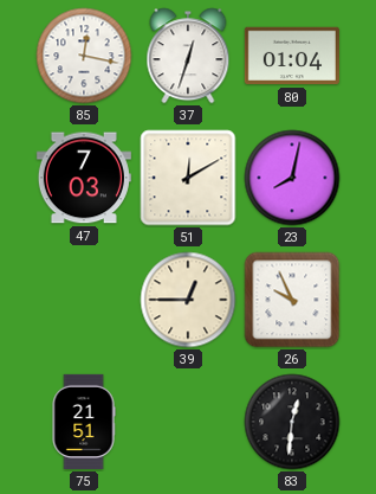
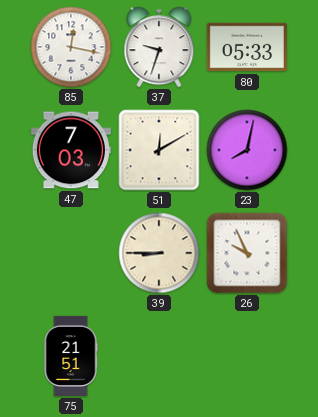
37: 12:33 -> 9:33
80: 01:04 -> 05:33
39: 12:45 -> 8:45
83: 12:31 -> none
